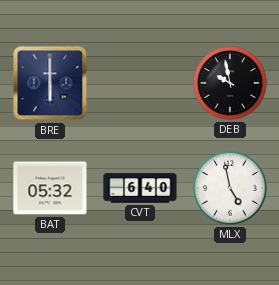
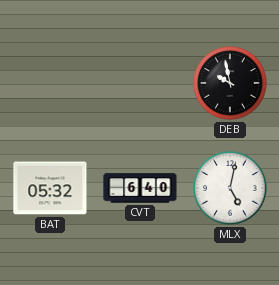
BRE: 6:00 -> none
MLX: 4:58 -> 5:02
